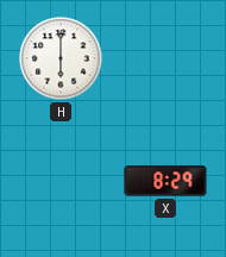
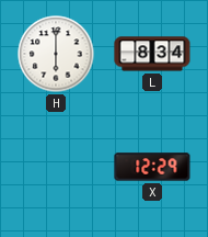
L: none -> 8:34
X: 8:29 -> 12:29
